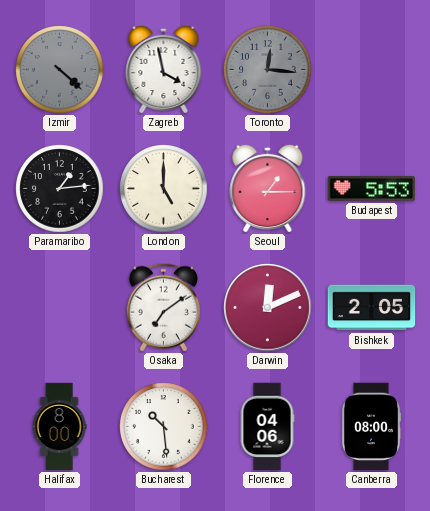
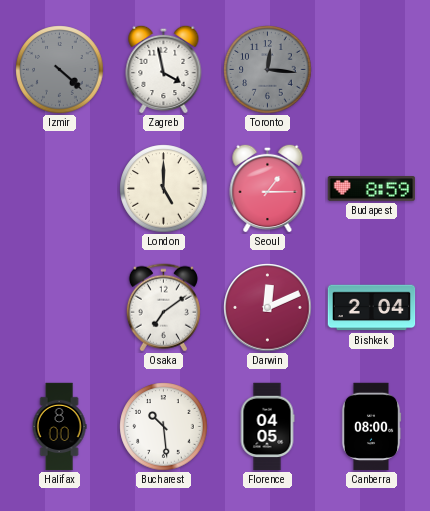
Paramaribo: 1:14 -> none
Budapest: 5:53 -> 8:59
Bishkek: 2:05 -> 2:04
Florence: 04:06 -> 04:05
